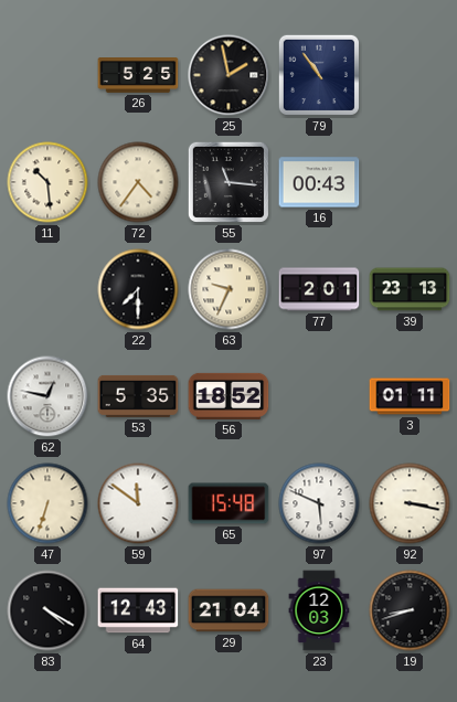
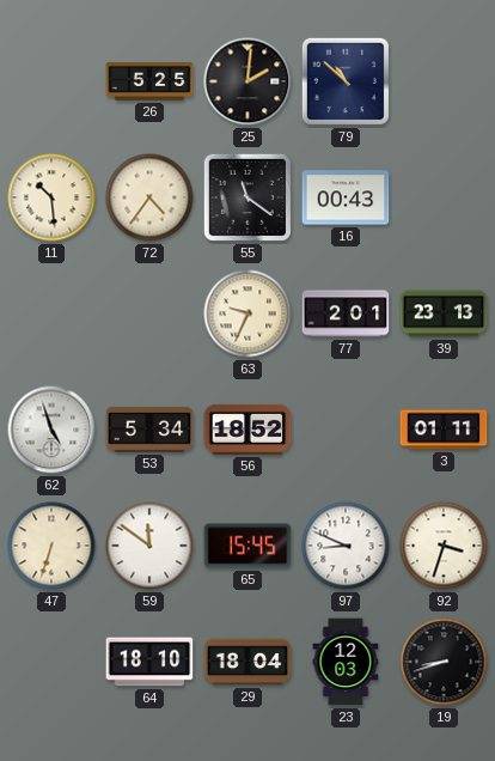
25: 1:58 -> 2:01
79: 10:54 -> 10:52
55: 11:16 -> 11:21
22: 7:30 -> none
62: 12:47 -> 4:57
53: 5:35 -> 5:34
65: 15:48 -> 15:45
97: 5:49 -> 8:49
92: 3:17 -> 3:33
83: 4:20 -> none
64: 12:43 -> 18:10
29: 21:04 -> 18:04
